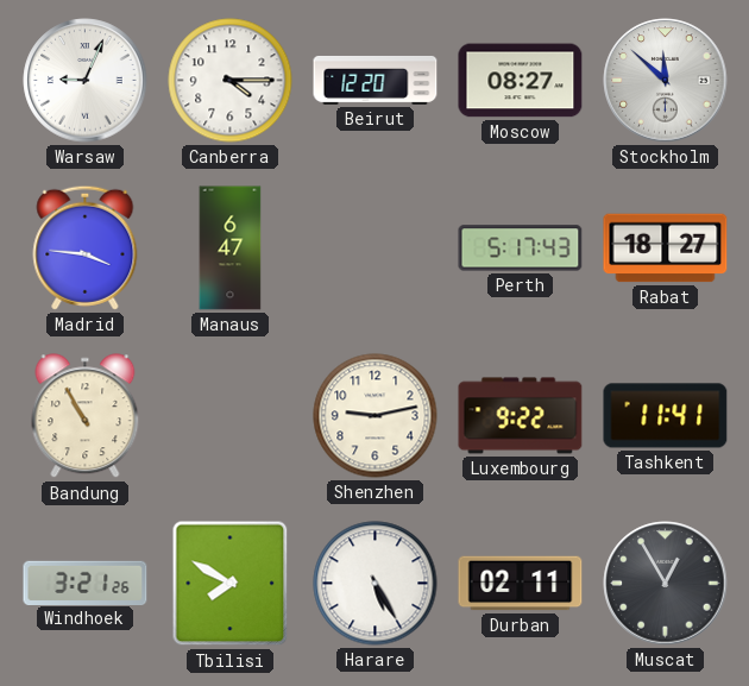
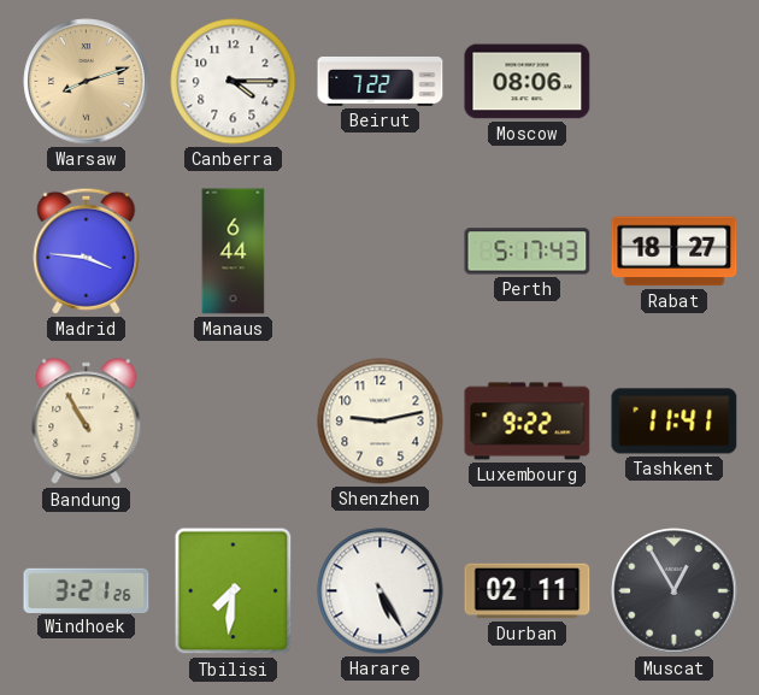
Warsaw: 9:04 -> 8:12
Warsaw dial: white -> champagne
Beirut: 12:20 -> 7:22
Moscow: 08:27 -> 08:06
Stockholm: 11:52 -> none
Manaus: 6:47 -> 6:44
Tbilisi: 7:50 -> 7:31
